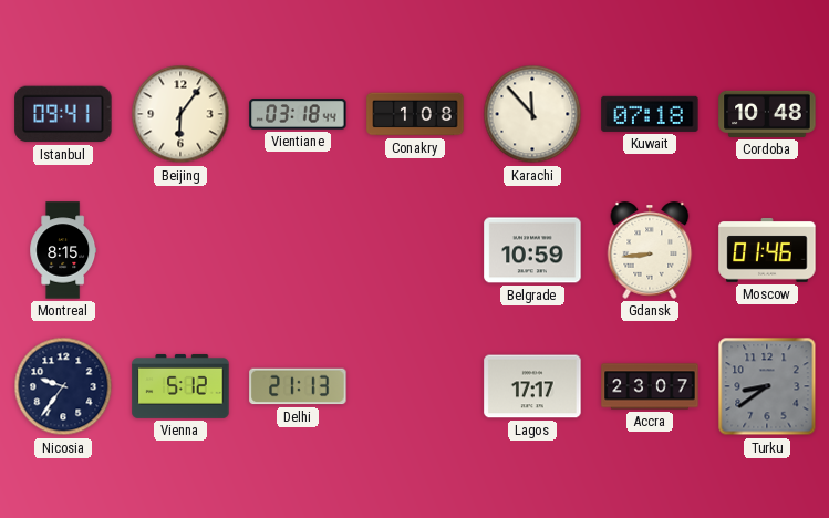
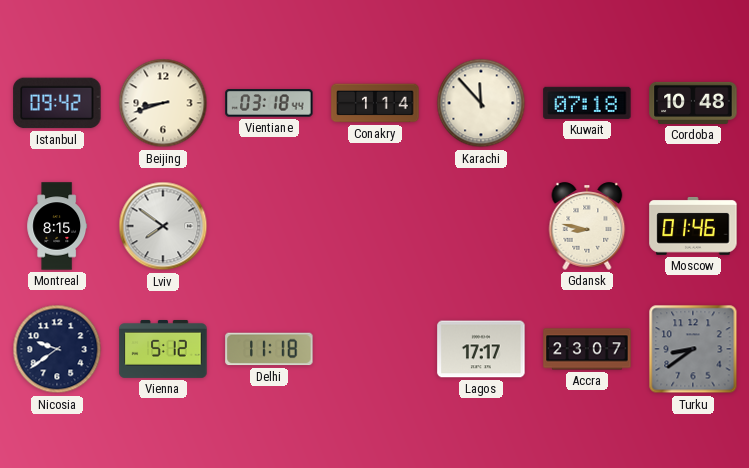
Istanbul: 09:41 -> 09:42
Beijing: 6:06 -> 8:42
Conakry: 1:08 -> 1:14
Lviv: none -> 7:51
Belgrade: 10:59 -> none
Gdansk: 8:44 -> 8:47
Nicosia: 9:36 -> 9:39
Delhi: 21:13 -> 11:18
